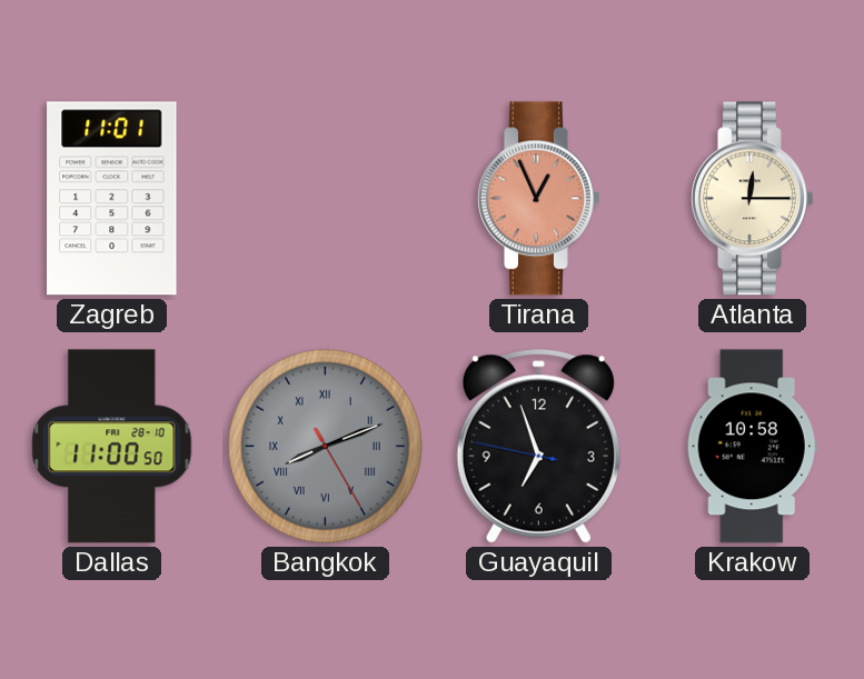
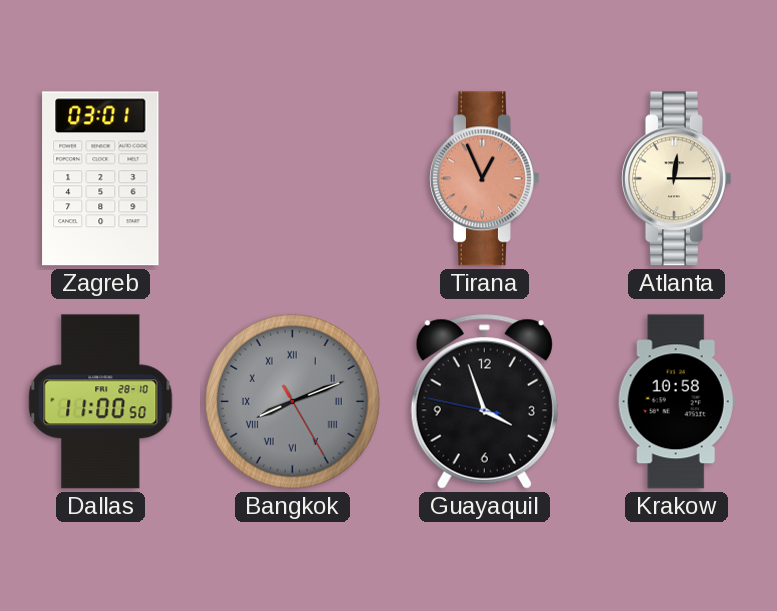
Zagreb: 11:01 -> 03:01
Guayaquil: 6:56 -> 3:56
